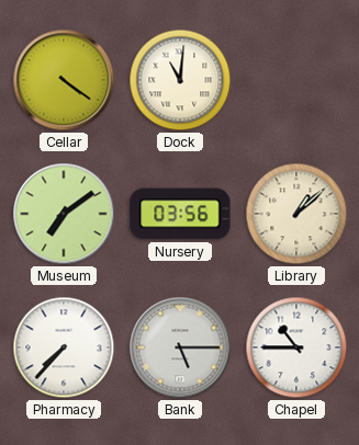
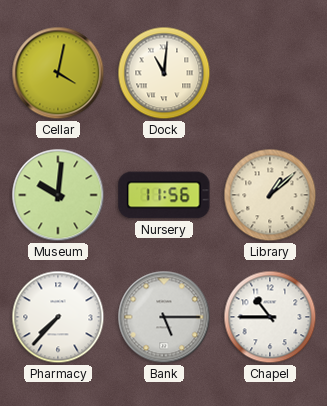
Cellar: 4:21 -> 4:02
Museum: 7:09 -> 10:01
Nursery: 03:56 -> 11:56
